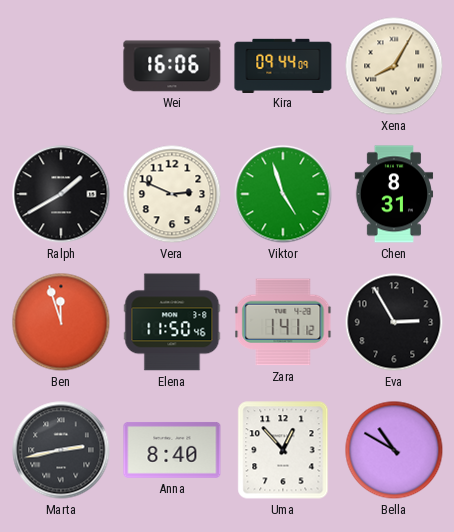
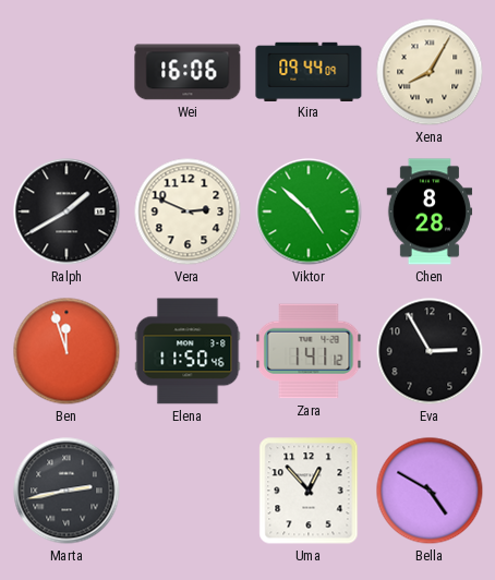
Viktor: 4:57 -> 4:52
Chen: 8:31 -> 8:28
Anna: 8:40 -> none
Bella: 10:50 -> 4:50
